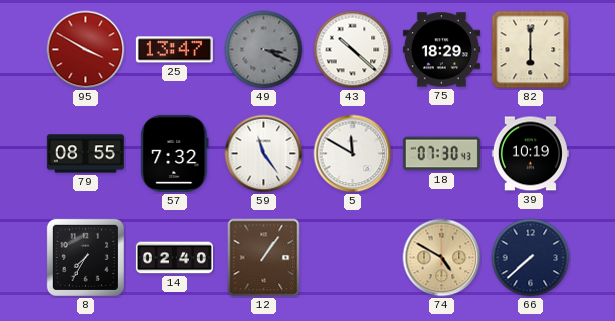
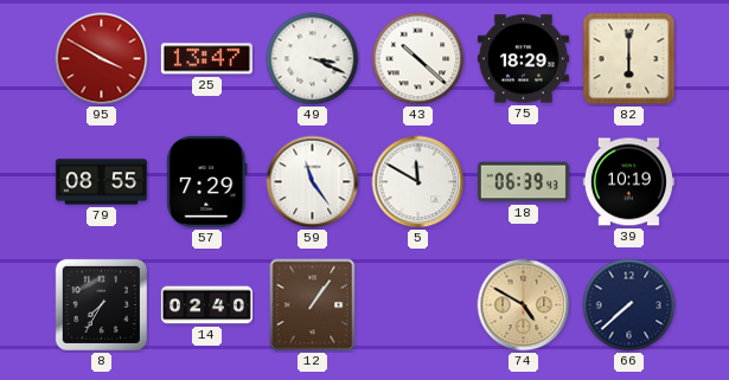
49 dial: grey -> white
57: 7:32 -> 7:29
18: 07:30 -> 06:39
